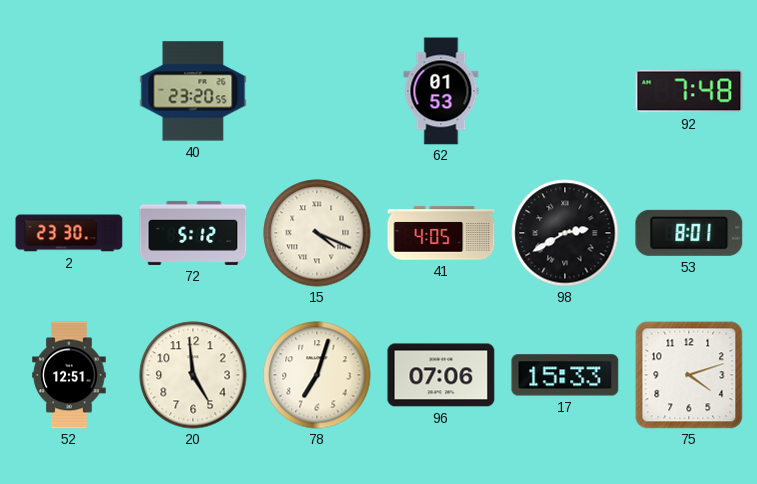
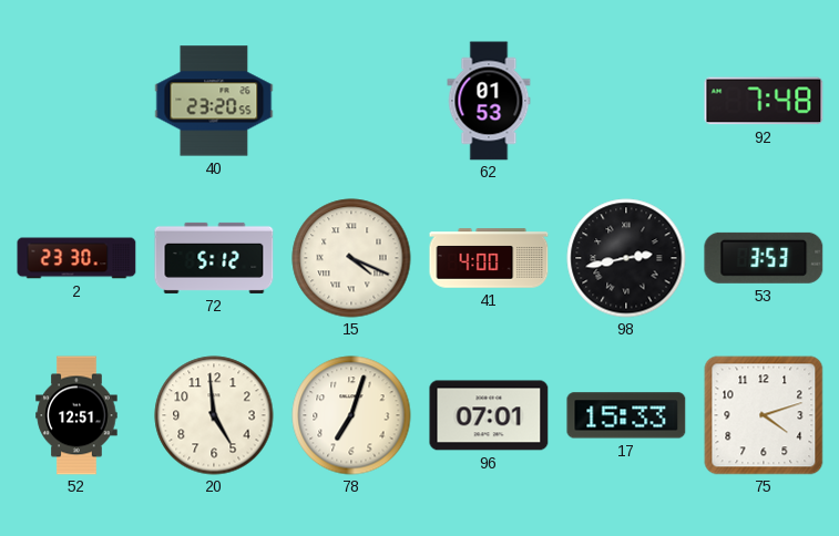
41: 4:05 -> 4:00
98: 2:40 -> 2:43
53: 8:01 -> 3:53
96: 07:06 -> 07:01
